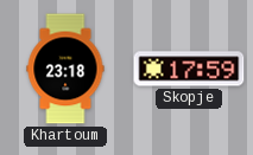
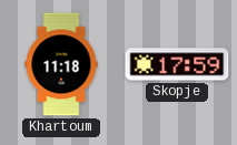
Khartoum: 23:18 -> 11:18
